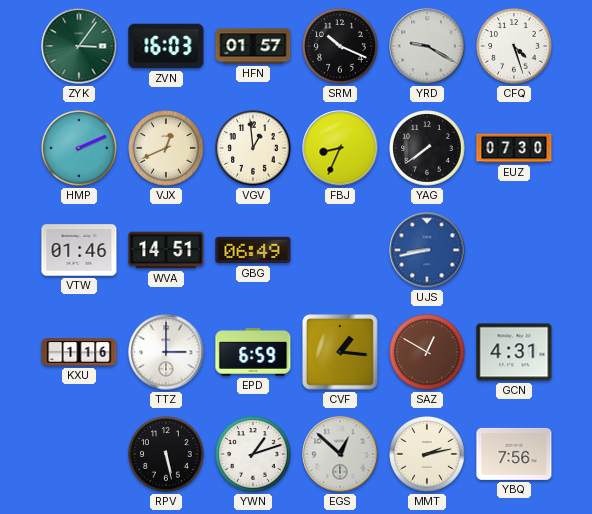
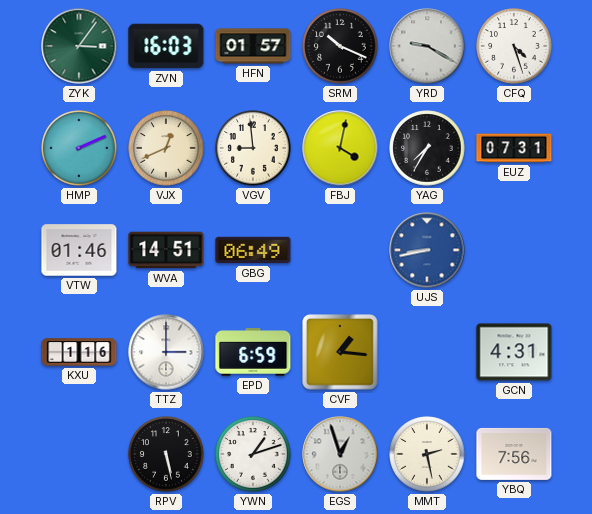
VGV: 12:59 -> 8:59
FBJ: 8:34 -> 4:02
YAG: 7:39 -> 7:35
EUZ: 07:30 -> 07:31
SAZ: 12:50 -> none
EGS: 12:52 -> 12:57
MMT: 2:13 -> 2:28
